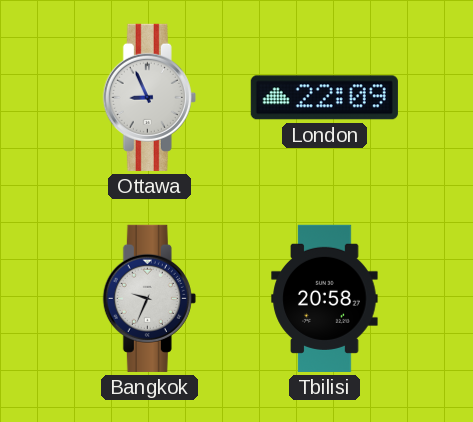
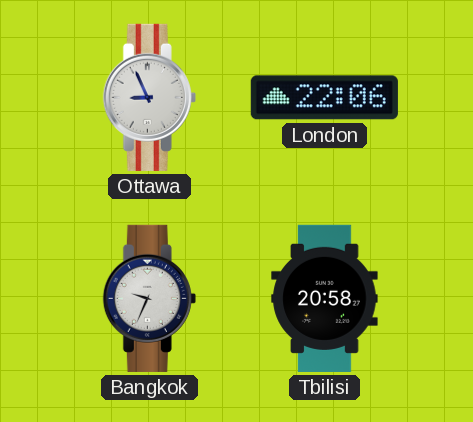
London: 22:09 -> 22:06
